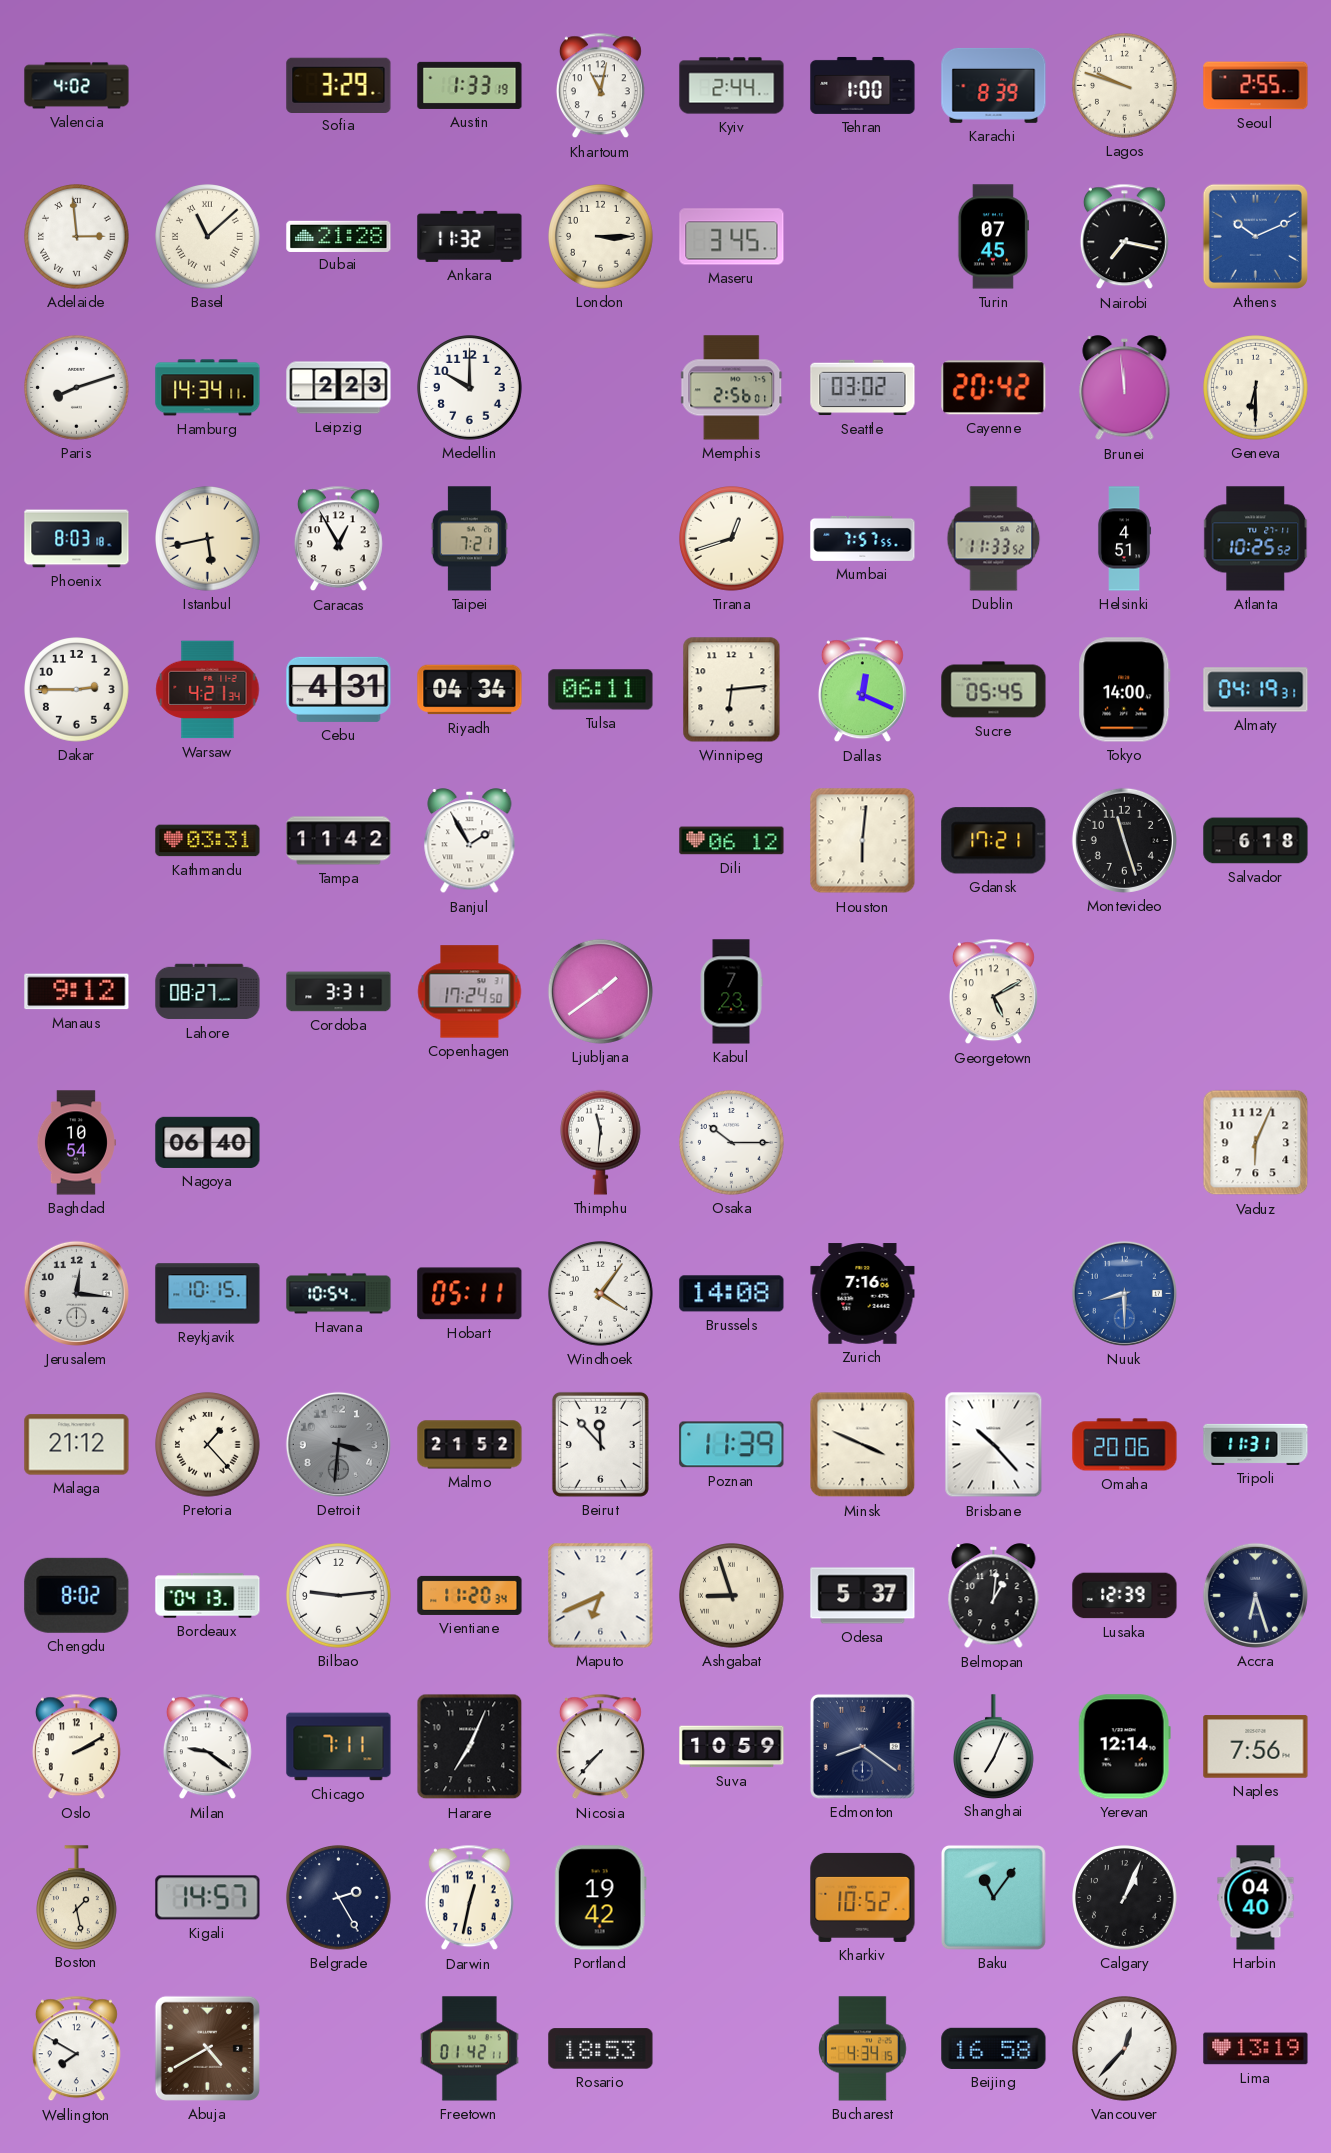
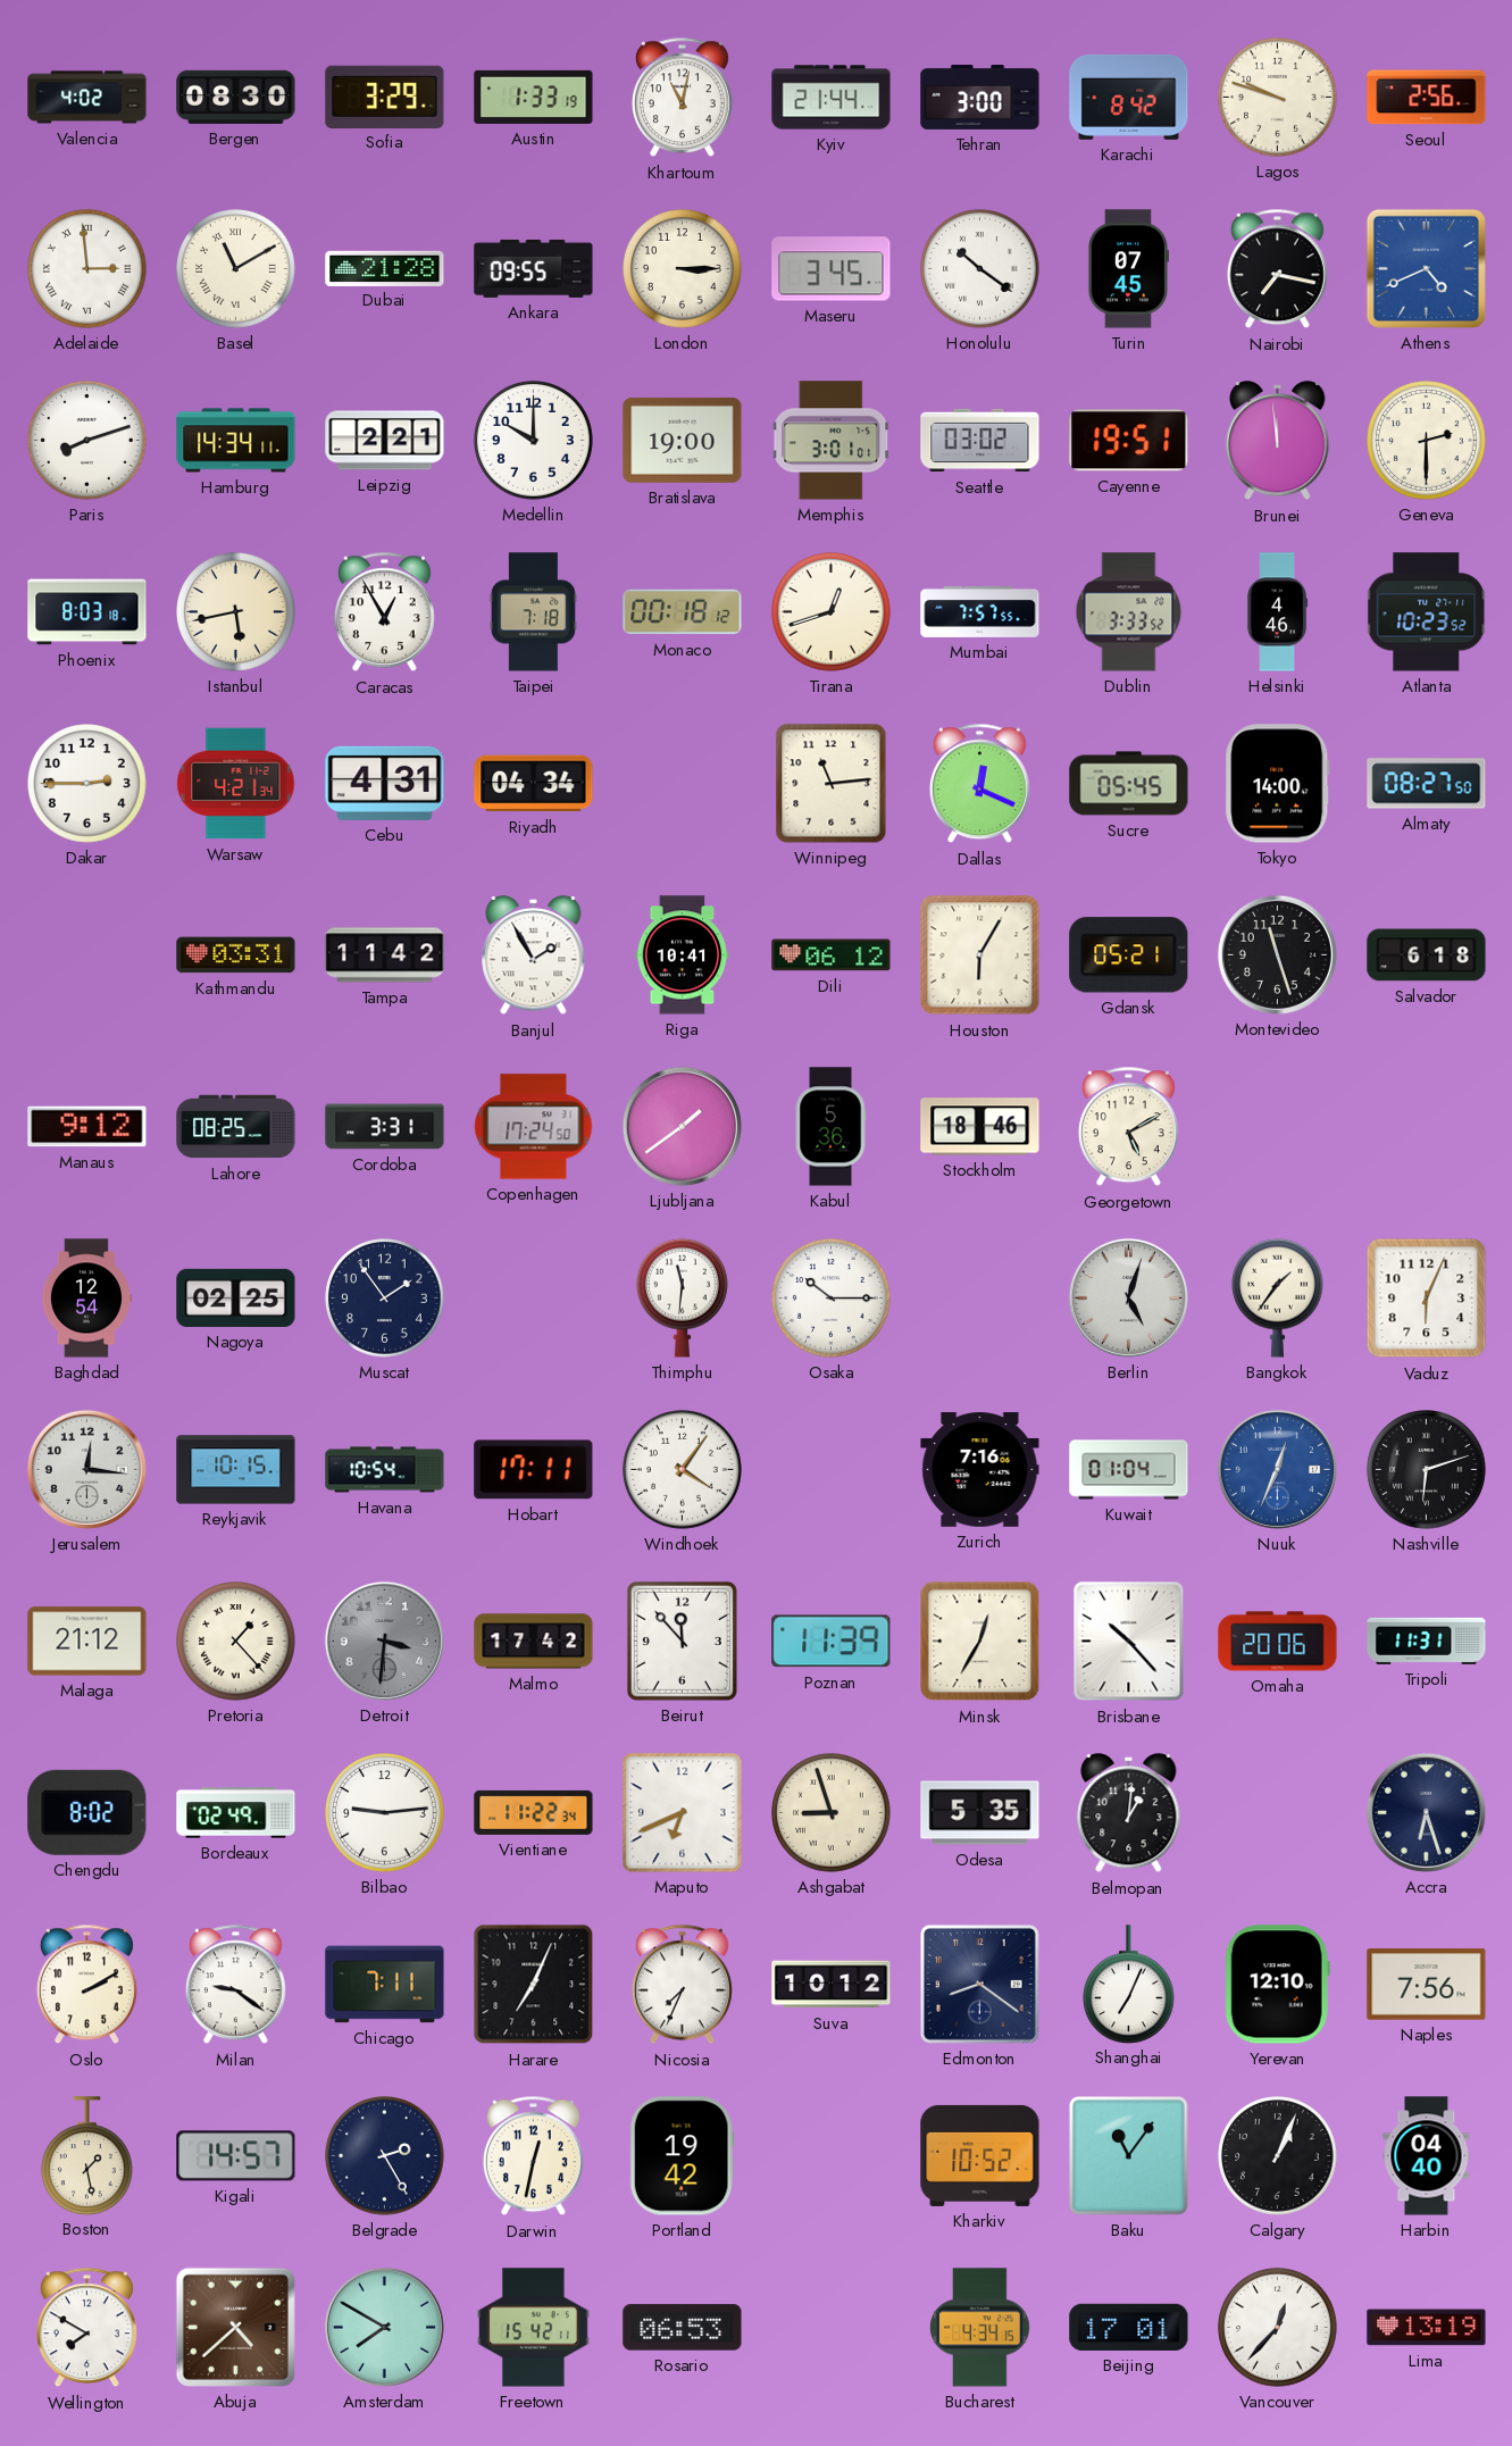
Bergen: none -> 08:30
Kyiv: 2:44 -> 21:44
Tehran: 1:00 -> 3:00
Karachi: 8:39 -> 8:42
Seoul: 2:55 -> 2:56
Basel: 11:08 -> 11:10
Ankara: 11:32 -> 09:55
Honolulu: none -> 10:21
Athens: 10:11 -> 4:41
Leipzig: 2:23 -> 2:21
Bratislava: none -> 19:00
Memphis: 2:56 -> 3:01
Cayenne: 20:42 -> 19:51
Geneva: 6:30 -> 2:30
Taipei: 7:21 -> 7:18
Monaco: none -> 00:18
Dublin: 11:33 -> 3:33
Helsinki: 4:51 -> 4:46
Atlanta: 10:25 -> 10:23
Tulsa: 06:11 -> none
Winnipeg: 6:14 -> 11:14
Almaty: 04:19 -> 08:27
Riga: none -> 10:41
Houston: 6:01 -> 6:05
Gdansk: 17:21 -> 05:21
Lahore: 08:27 -> 08:25
Kabul: 7:23 -> 5:36
Stockholm: none -> 18:46
Baghdad: 10:54 -> 12:54
Nagoya: 06:40 -> 02:25
Muscat: none -> 1:54
Berlin: none -> 5:03
Bangkok: none -> 1:36
Hobart: 05:11 -> 17:11
Brussels: 14:08 -> none
Kuwait: none -> 01:04
Nuuk: 8:30 -> 12:34
Nashville: none -> 6:12
Malmo: 21:52 -> 17:42
Minsk: 3:49 -> 12:35
Bordeaux: 04:13 -> 02:49
Vientiane: 11:20 -> 11:22
Odesa: 5:37 -> 5:35
Lusaka: 12:39 -> none
Nicosia: 7:37 -> 7:34
Suva: 10:59 -> 10:12
Yerevan: 12:14 -> 12:10
Abuja: 4:40 -> 4:38
Amsterdam: none -> 7:50
Freetown: 01:42 -> 15:42
Rosario: 18:53 -> 06:53
Beijing: 16:58 -> 17:01
